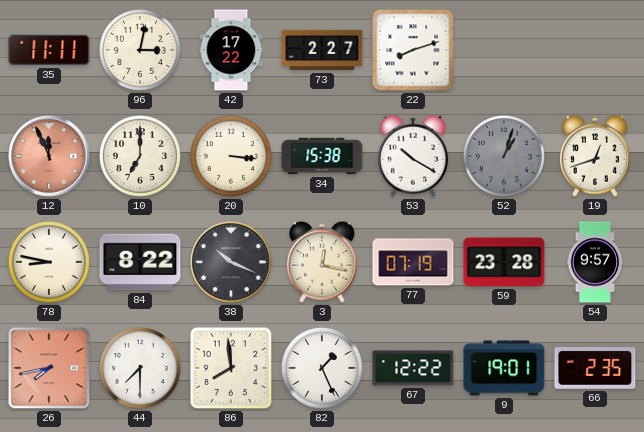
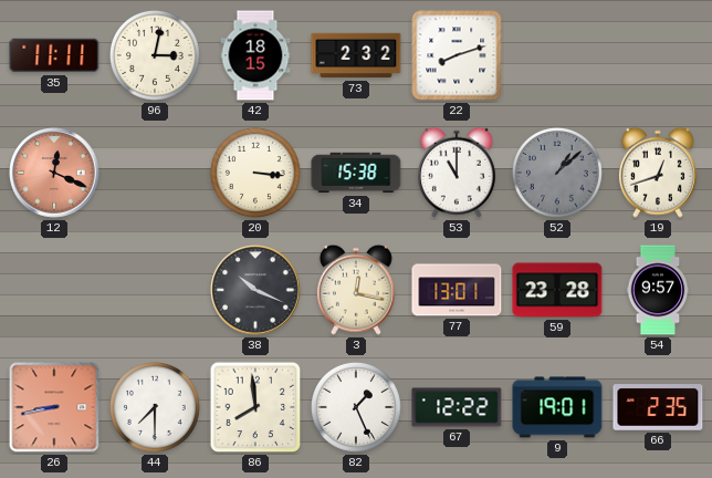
42: 17:22 -> 18:15
73: 2:27 -> 2:32
12: 11:56 -> 12:19
10: 7:00 -> none
53: 10:20 -> 11:00
52: 1:03 -> 1:08
78: 8:47 -> none
84: 8:22 -> none
77: 07:19 -> 13:01
26: 7:43 -> 8:43
